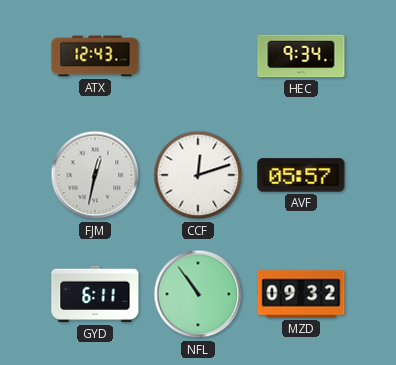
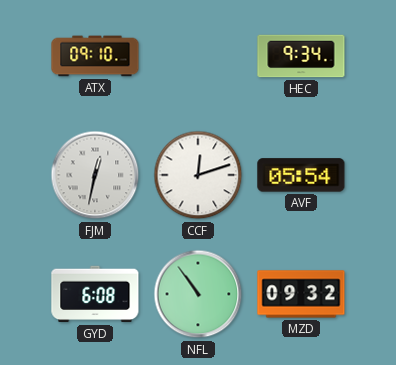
ATX: 12:43 -> 09:10
AVF: 05:57 -> 05:54
GYD: 6:11 -> 6:08
